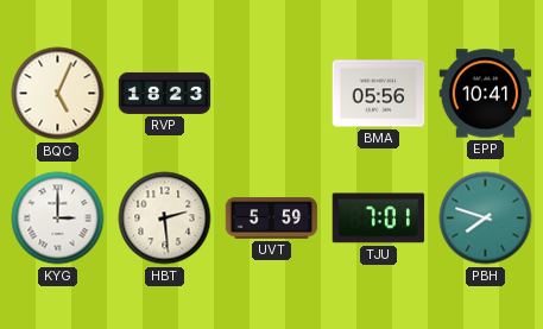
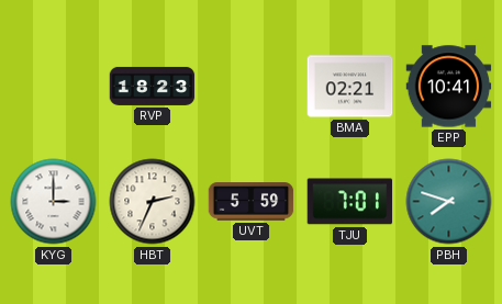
BQC: 5:04 -> none
BMA: 05:56 -> 02:21
HBT: 2:29 -> 2:34
